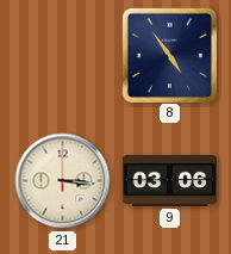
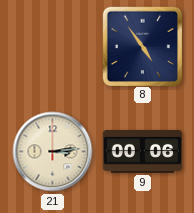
21: 3:16 -> 3:14
9: 03:06 -> 00:06
